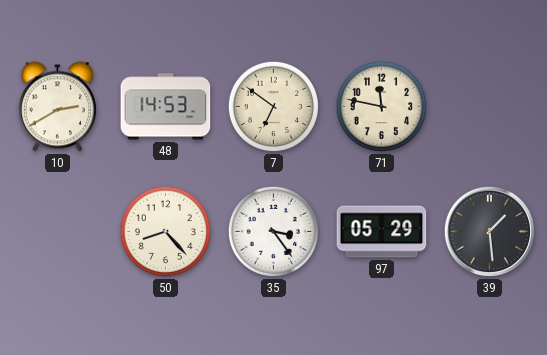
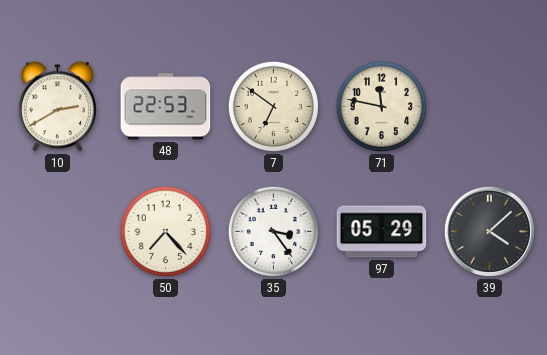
48: 14:53 -> 22:53
50: 8:23 -> 7:23
39: 1:29 -> 4:08
